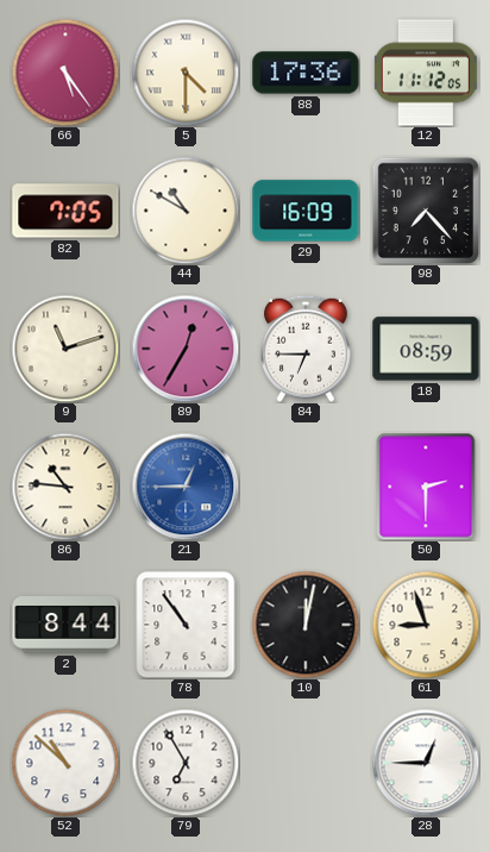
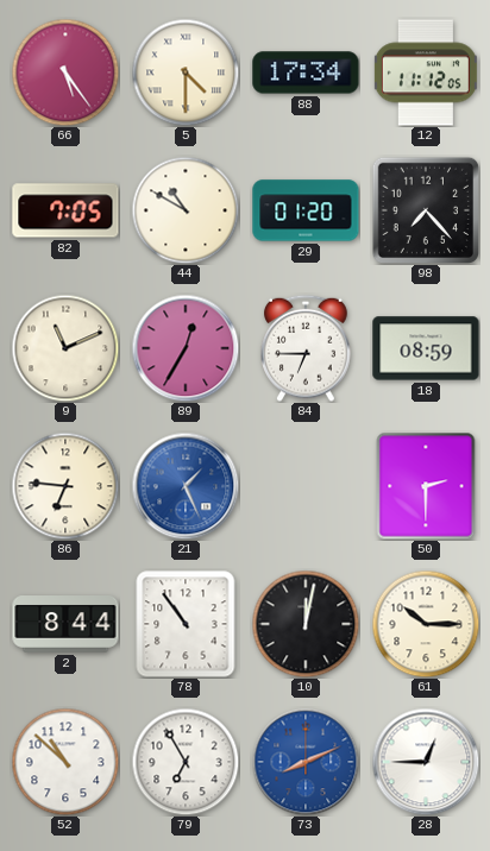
88: 17:36 -> 17:34
29: 16:09 -> 01:20
9: 11:12 -> 11:11
86: 10:46 -> 6:46
21: 12:45 -> 1:26
61: 8:57 -> 10:15
73: none -> 8:11
